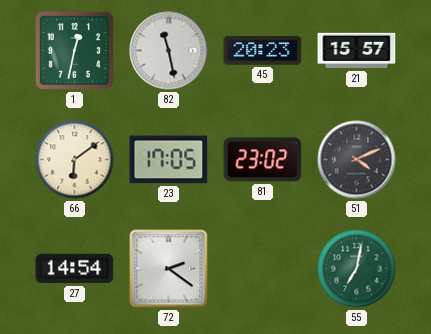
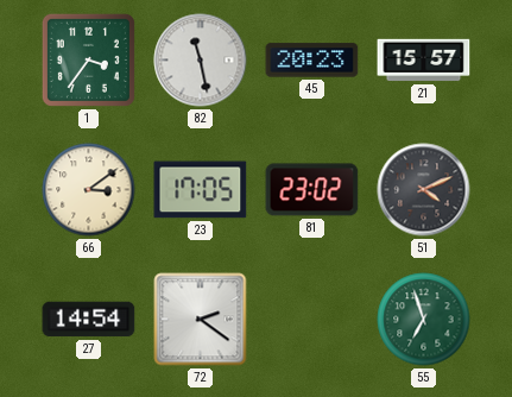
1: 12:32 -> 3:36
66: 6:09 -> 3:09
55: 7:02 -> 6:57
